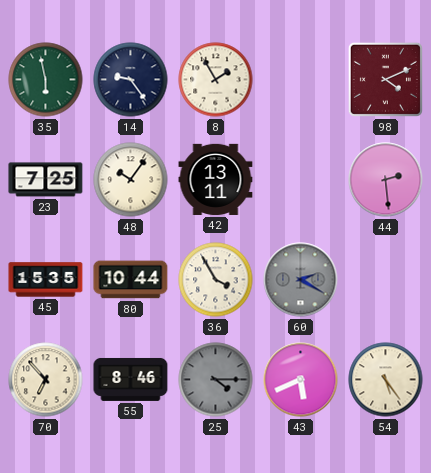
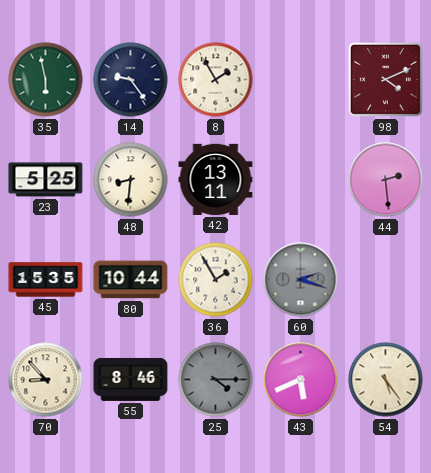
23: 7:25 -> 5:25
48: 10:06 -> 8:31
36: 3:55 -> 1:55
60: 2:20 -> 2:18
70: 6:53 -> 8:53
